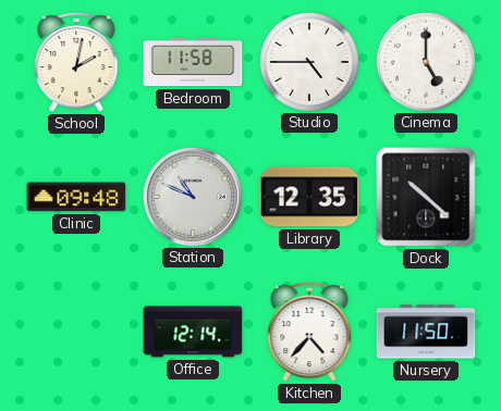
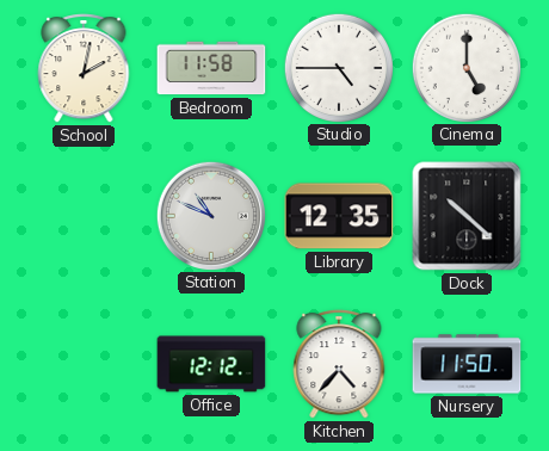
Clinic: 09:48 -> none
Office: 12:14 -> 12:12
